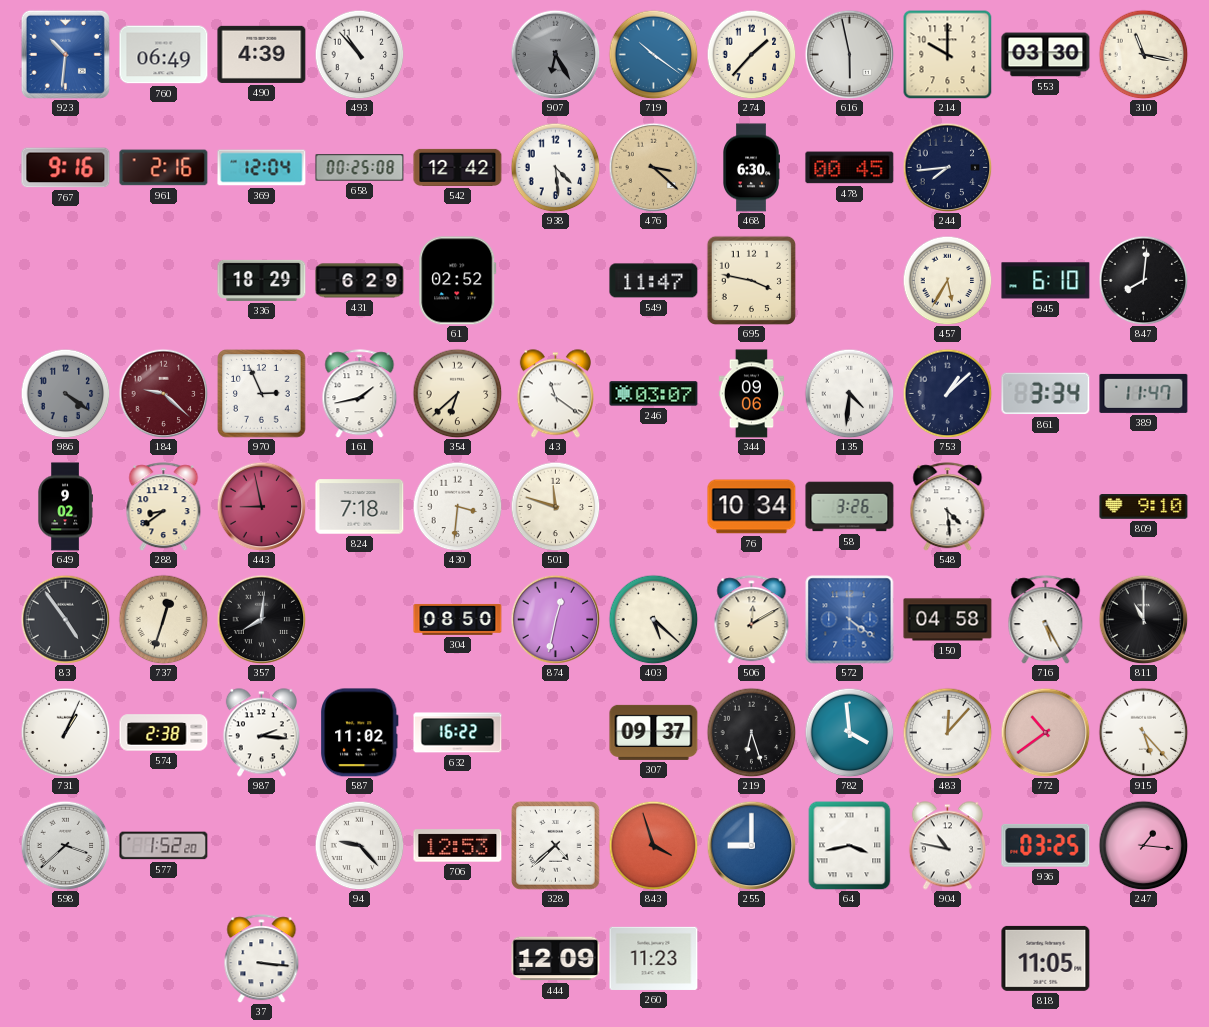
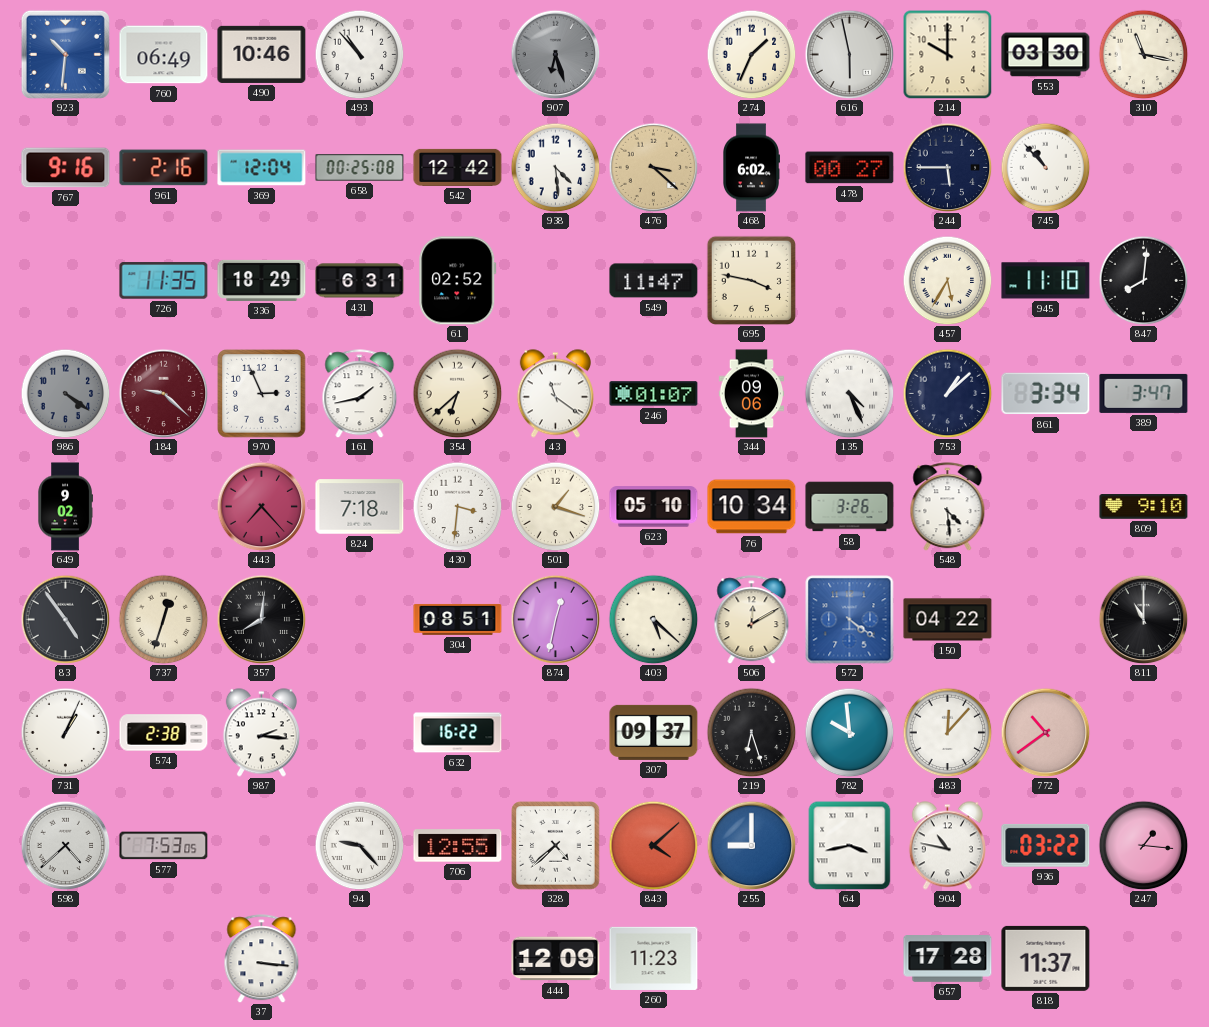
490: 4:39 -> 10:46
907: 6:25 -> 6:27
719: 10:21 -> none
274: 1:37 -> 1:34
468: 6:30 -> 6:02
478: 00:45 -> 00:27
244: 7:44 -> 5:45
745: none -> 10:53
726: none -> 11:35
431: 6:29 -> 6:31
945: 6:10 -> 11:10
246: 03:07 -> 01:07
135: 4:31 -> 4:26
389: 11:47 -> 3:47
288: 8:39 -> none
443: 8:58 -> 7:23
501: 11:48 -> 1:18
623: none -> 05:10
304: 08:50 -> 08:51
150: 04:58 -> 04:22
716: 5:25 -> none
587: 11:02 -> none
782: 3:59 -> 9:59
915: 5:23 -> none
598: 3:38 -> 4:38
577: 1:52 -> 7:53
706: 12:53 -> 12:55
843: 3:57 -> 4:08
936: 03:25 -> 03:22
657: none -> 17:28
818: 11:05 -> 11:37
